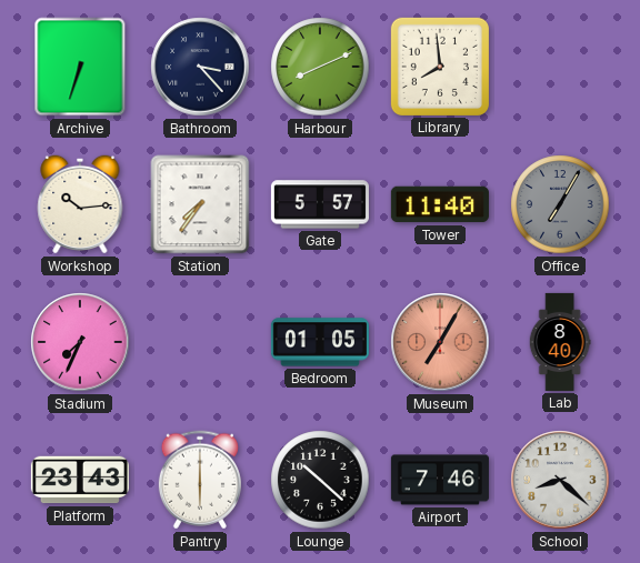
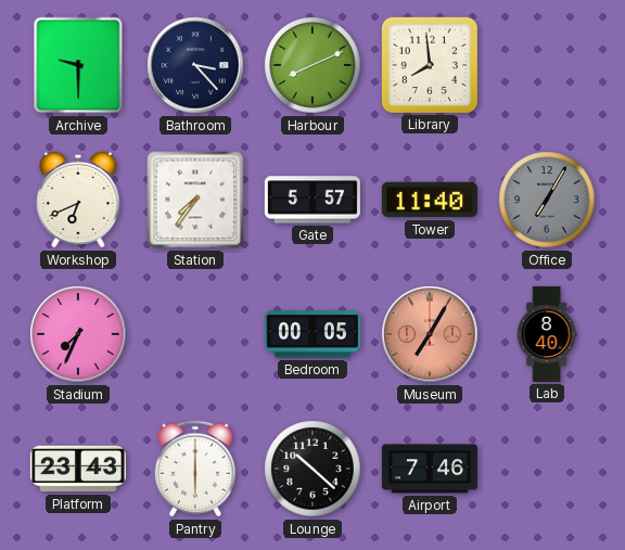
Archive: 6:33 -> 9:30
Workshop: 10:14 -> 6:41
Bedroom: 01:05 -> 00:05
School: 8:22 -> none
